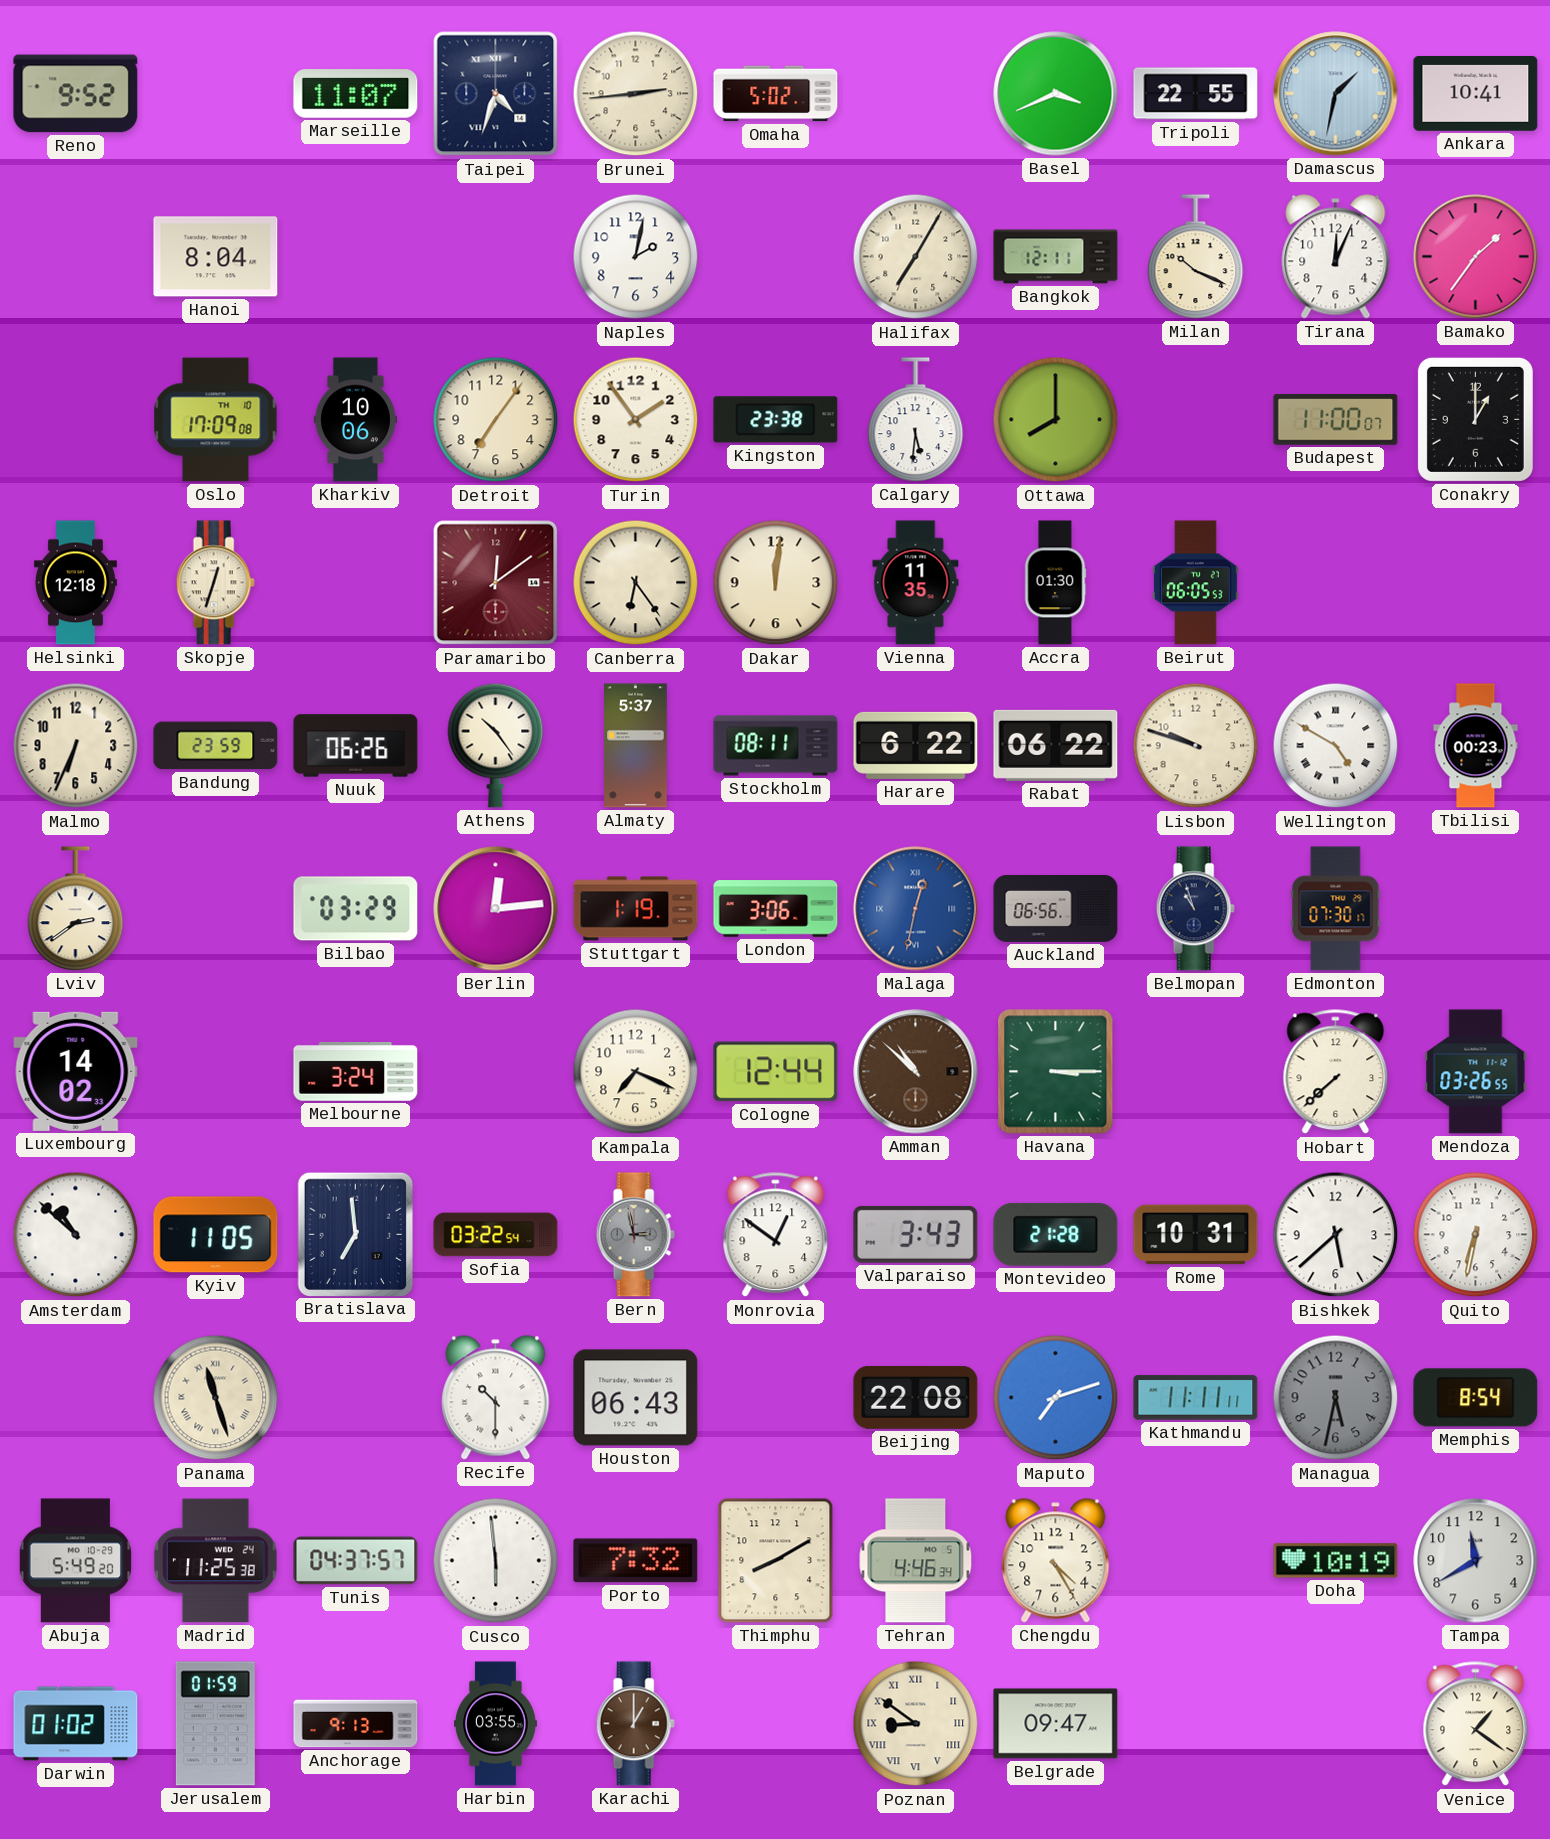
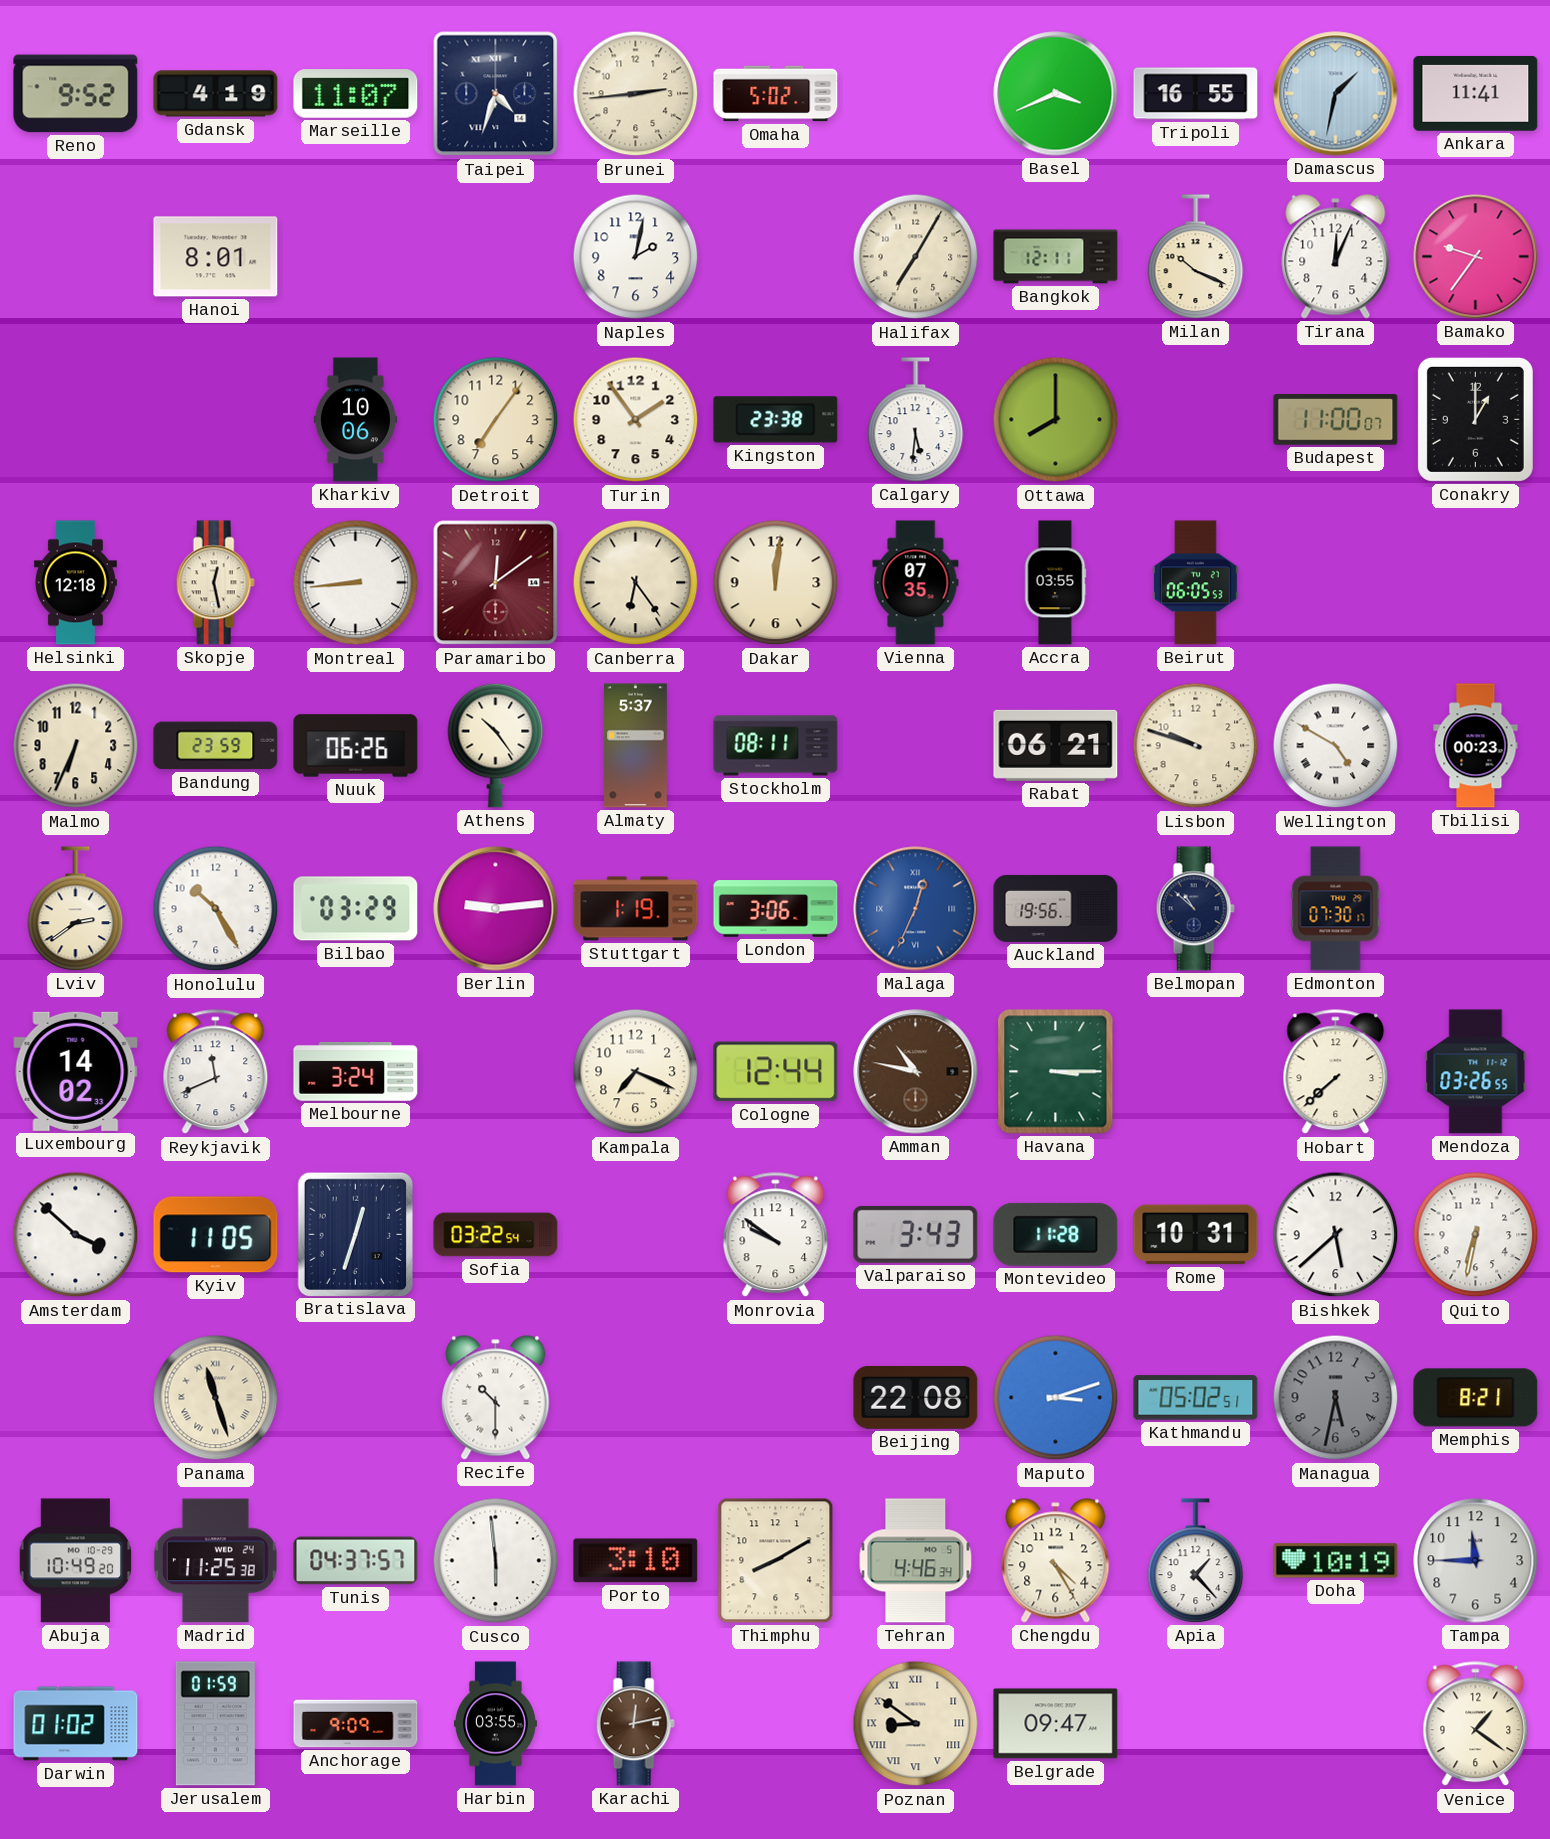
Gdansk: none -> 4:19
Tripoli: 22:55 -> 16:55
Ankara: 10:41 -> 11:41
Hanoi: 8:04 -> 8:01
Bamako: 1:36 -> 9:36
Oslo: 17:09 -> none
Skopje: 12:33 -> 12:28
Montreal: none -> 8:44
Vienna: 11:35 -> 07:35
Accra: 01:30 -> 03:55
Harare: 6:22 -> none
Rabat: 06:22 -> 06:21
Honolulu: none -> 10:25
Berlin: 12:14 -> 9:14
Malaga: 12:32 -> 12:34
Auckland: 06:56 -> 19:56
Belmopan: 10:57 -> 10:52
Reykjavik: none -> 11:41
Amman: 10:52 -> 10:47
Amsterdam: 10:52 -> 3:52
Bratislava: 6:59 -> 12:33
Bern: 2:58 -> none
Monrovia: 12:51 -> 9:51
Montevideo: 21:28 -> 11:28
Houston: 06:43 -> none
Maputo: 7:12 -> 3:12
Kathmandu: 11:11 -> 05:02
Memphis: 8:54 -> 8:21
Abuja: 5:49 -> 10:49
Porto: 7:32 -> 3:10
Apia: none -> 1:23
Tampa: 11:40 -> 11:45
Anchorage: 9:13 -> 9:09
Karachi: 1:00 -> 12:13
